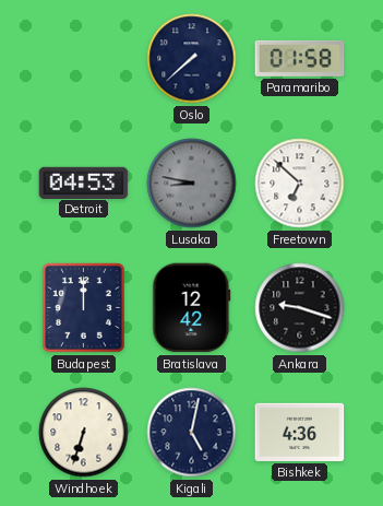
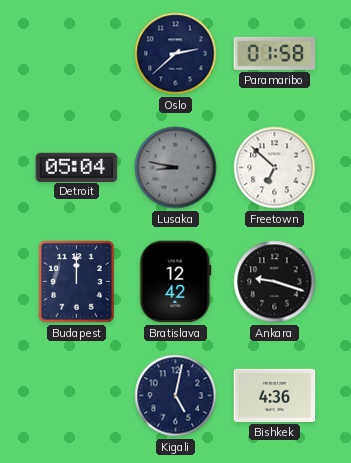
Oslo: 7:38 -> 2:38
Detroit: 04:53 -> 05:04
Windhoek: 6:33 -> none
